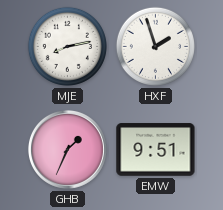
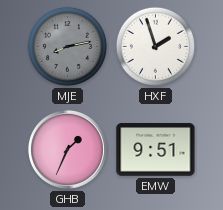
MJE dial: white -> grey
